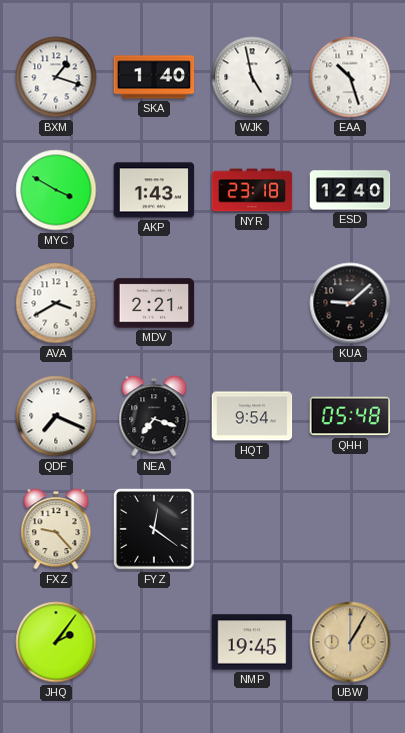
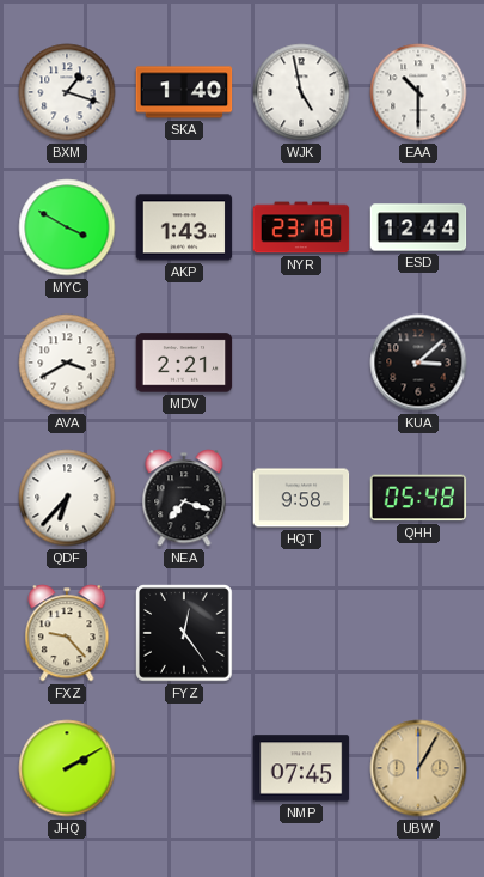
EAA: 10:27 -> 10:30
ESD: 12:40 -> 12:44
KUA: 9:08 -> 3:08
QDF: 7:19 -> 6:37
HQT: 9:54 -> 9:58
FYZ: 12:21 -> 12:24
JHQ: 2:06 -> 2:10
NMP: 19:45 -> 07:45
